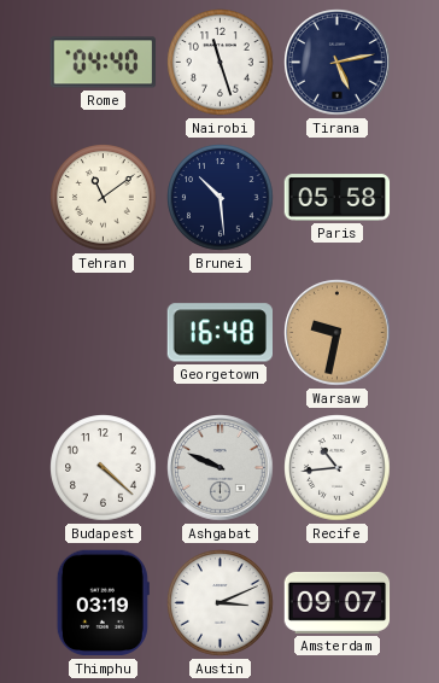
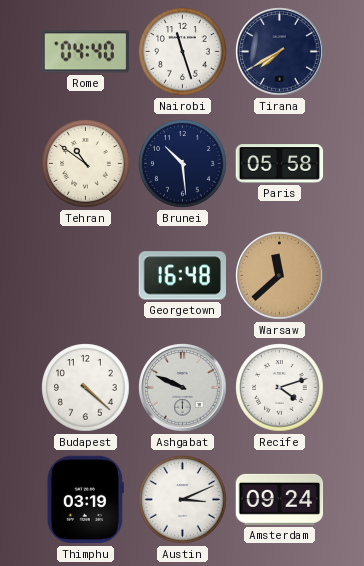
Tirana: 5:13 -> 7:40
Tehran: 11:09 -> 10:51
Warsaw: 9:32 -> 11:38
Recife: 10:44 -> 4:12
Amsterdam: 09:07 -> 09:24
